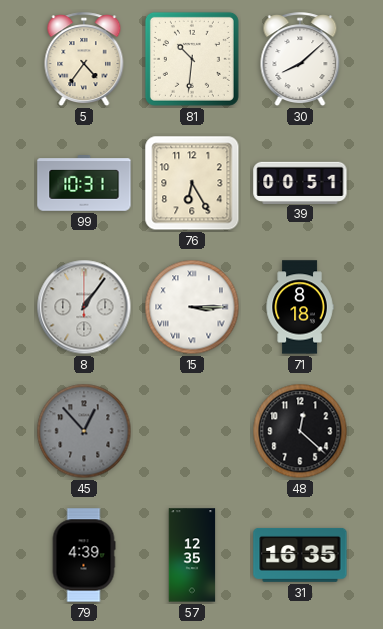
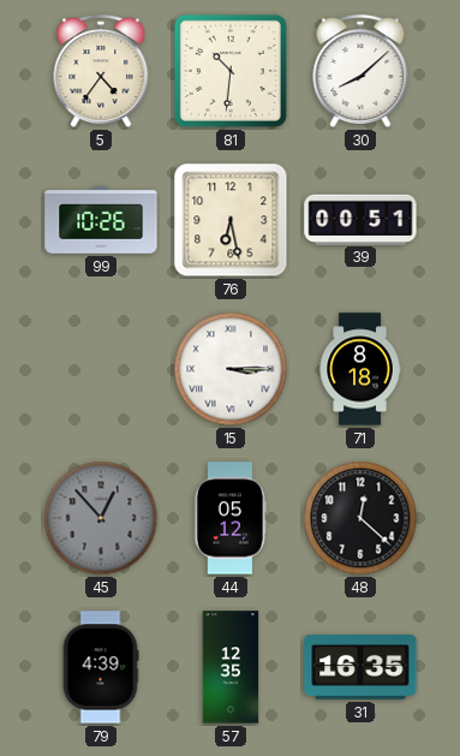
99: 10:31 -> 10:26
76: 6:25 -> 6:28
8: 1:06 -> none
44: none -> 05:12
